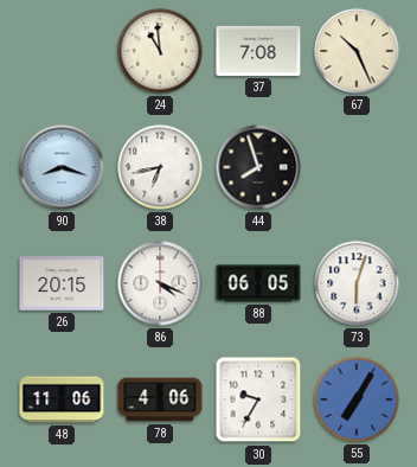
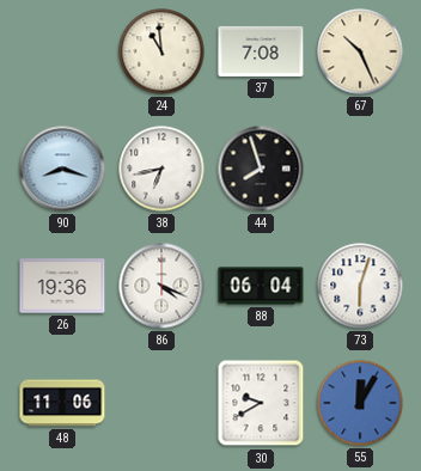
26: 20:15 -> 19:36
88: 06:05 -> 06:04
78: 4:06 -> none
30: 9:35 -> 9:40
55: 7:05 -> 12:05
